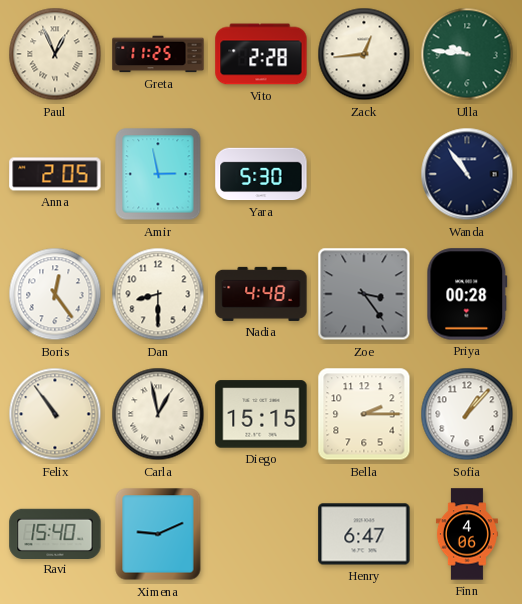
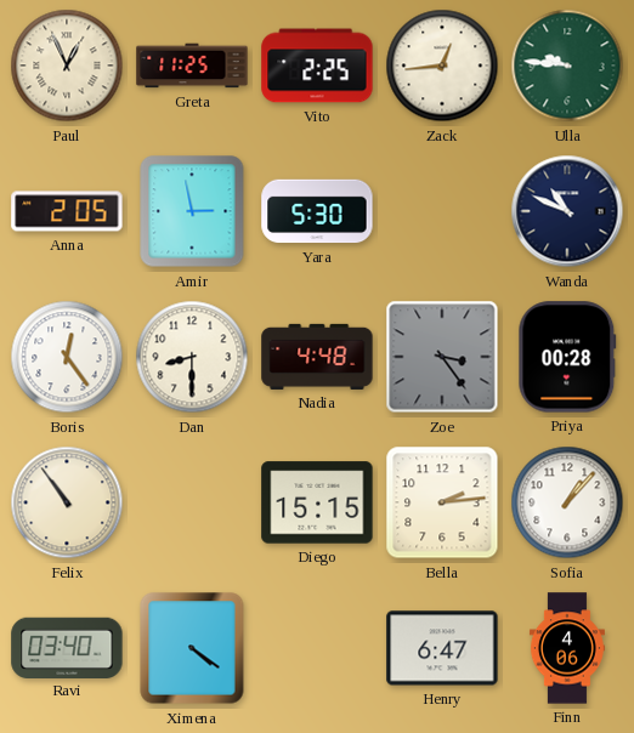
Vito: 2:28 -> 2:25
Wanda: 10:54 -> 10:49
Carla: 12:58 -> none
Bella: 2:15 -> 2:14
Ravi: 15:40 -> 03:40
Ximena: 9:11 -> 4:21
